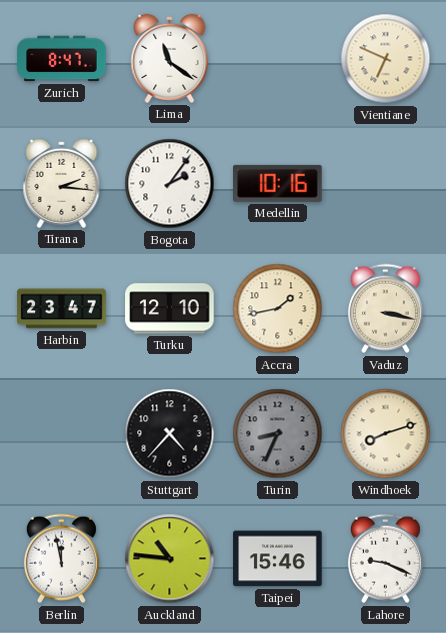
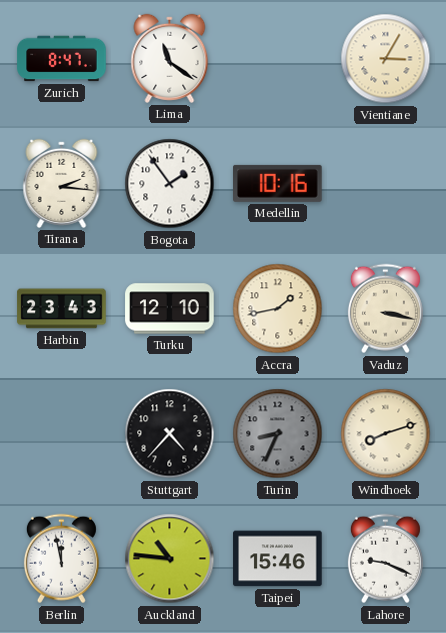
Vientiane: 6:49 -> 3:05
Bogota: 2:06 -> 1:54
Harbin: 23:47 -> 23:43
